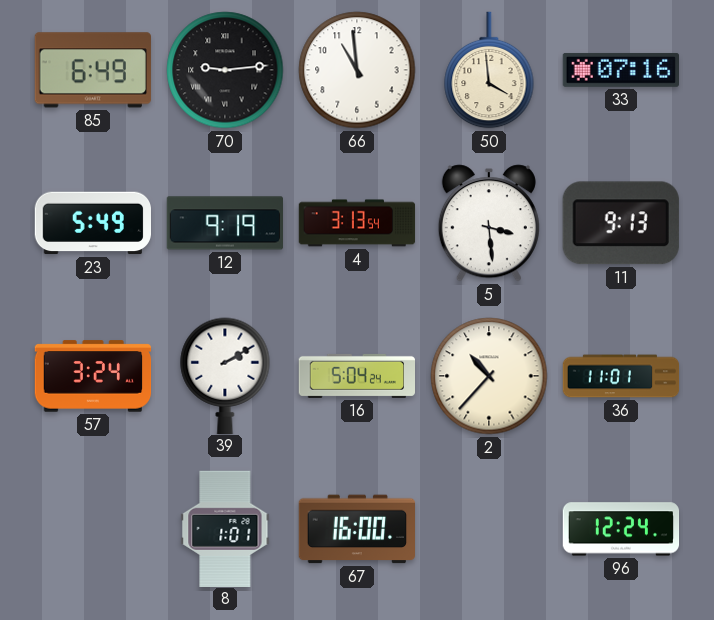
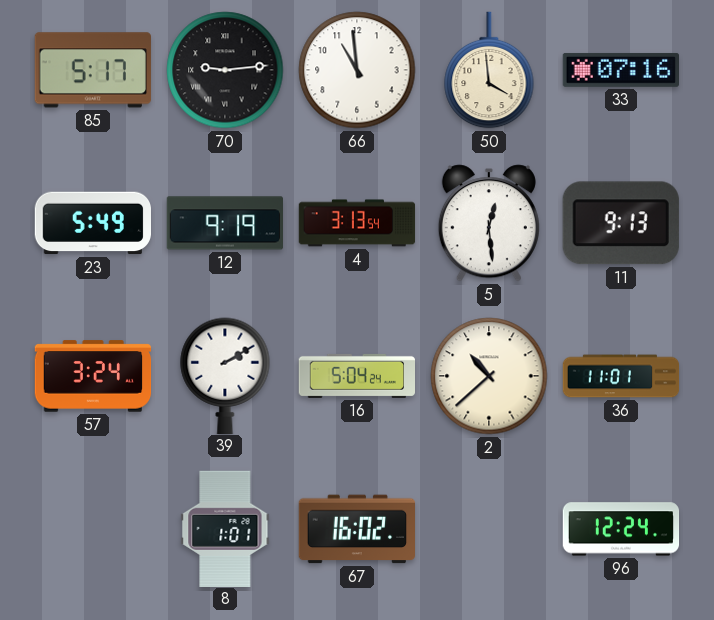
85: 6:49 -> 5:17
5: 3:29 -> 12:29
2: 10:37 -> 10:38
67: 16:00 -> 16:02
